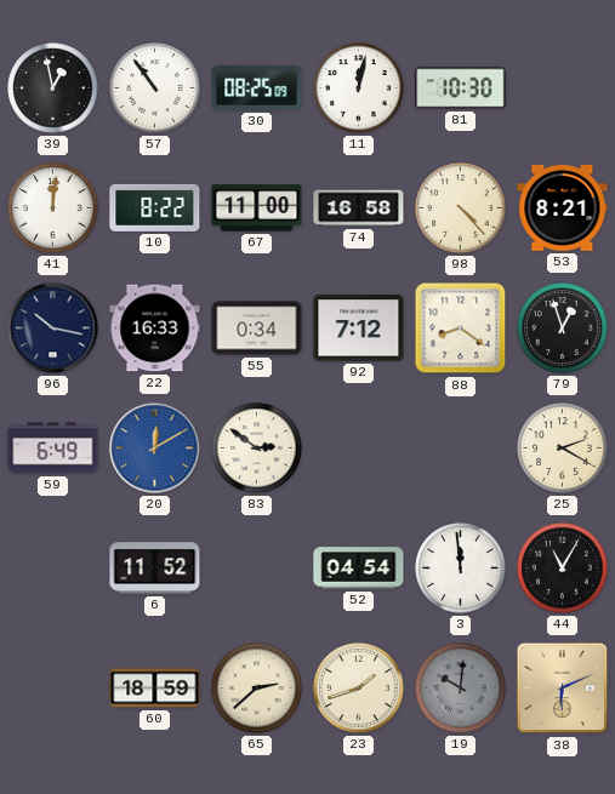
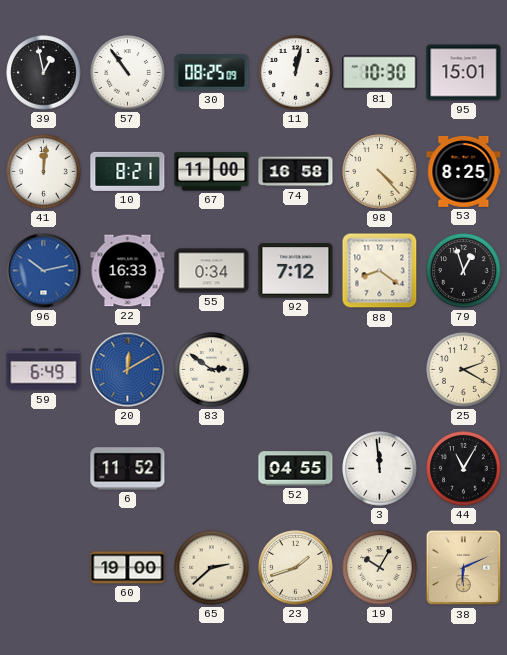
95: none -> 15:01
10: 8:22 -> 8:21
53: 8:21 -> 8:25
96: 10:17 -> 10:13
96 dial: navy -> blue
52: 04:54 -> 04:55
60: 18:59 -> 19:00
19: 10:01 -> 10:05
19 dial: grey -> cream
